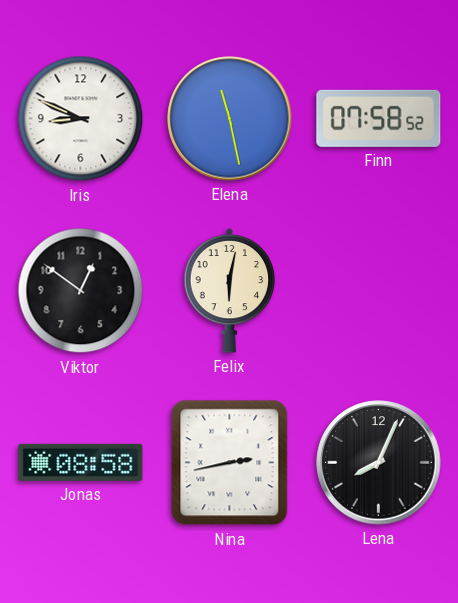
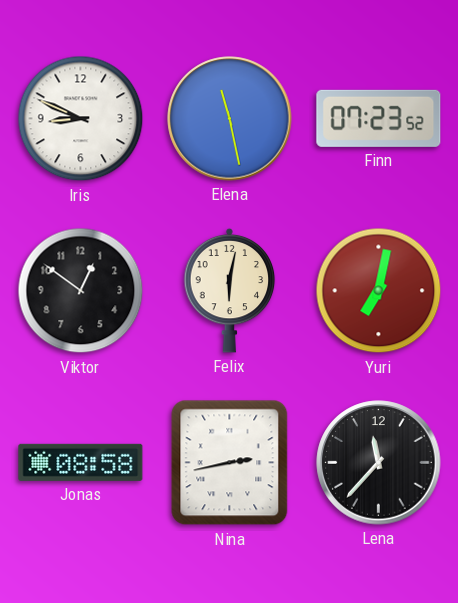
Finn: 07:58 -> 07:23
Yuri: none -> 7:02
Lena: 8:04 -> 11:37
